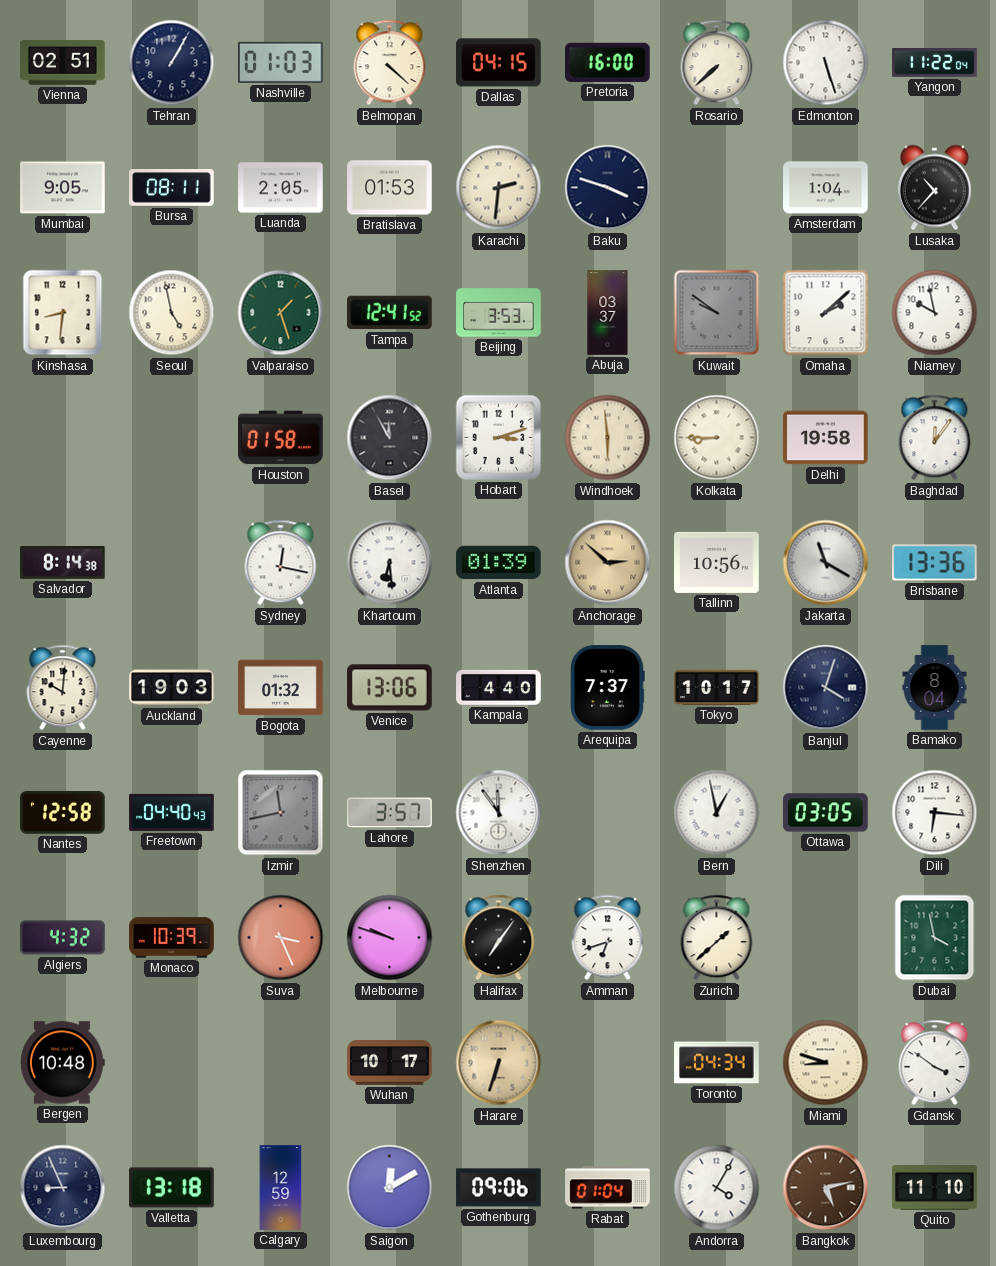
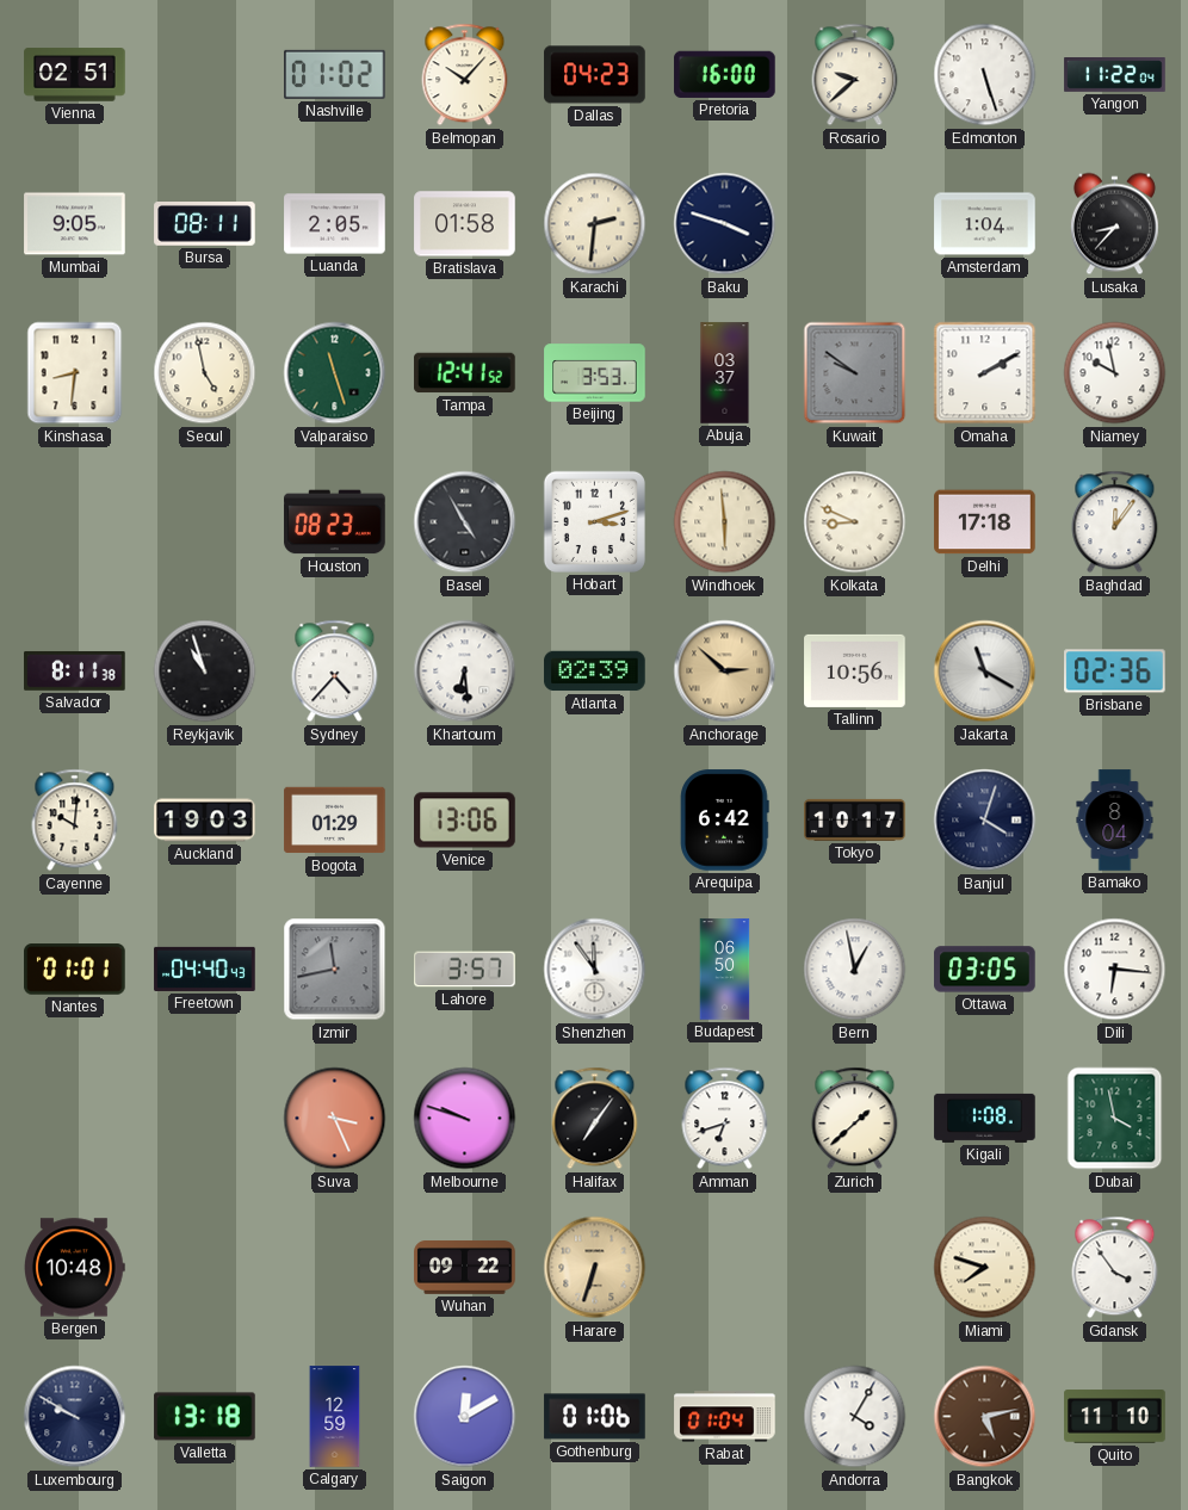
Tehran: 1:05 -> none
Nashville: 01:03 -> 01:02
Belmopan: 4:22 -> 10:07
Dallas: 04:15 -> 04:23
Rosario: 7:38 -> 9:38
Bratislava: 01:53 -> 01:58
Lusaka: 10:37 -> 8:37
Valparaiso: 1:27 -> 11:27
Omaha: 2:08 -> 2:10
Houston: 01:58 -> 08:23
Basel: 11:55 -> 4:55
Kolkata: 8:45 -> 8:49
Delhi: 19:58 -> 17:18
Salvador: 8:14 -> 8:11
Reykjavik: none -> 10:57
Sydney: 12:17 -> 4:37
Atlanta: 01:39 -> 02:39
Brisbane: 13:36 -> 02:36
Bogota: 01:32 -> 01:29
Kampala: 4:40 -> none
Arequipa: 7:37 -> 6:42
Nantes: 12:58 -> 01:01
Budapest: none -> 06:50
Algiers: 4:32 -> none
Monaco: 10:39 -> none
Kigali: none -> 1:08
Wuhan: 10:17 -> 09:22
Toronto: 04:34 -> none
Miami: 8:48 -> 7:48
Gdansk: 3:51 -> 3:54
Luxembourg: 8:56 -> 9:50
Gothenburg: 09:06 -> 01:06
